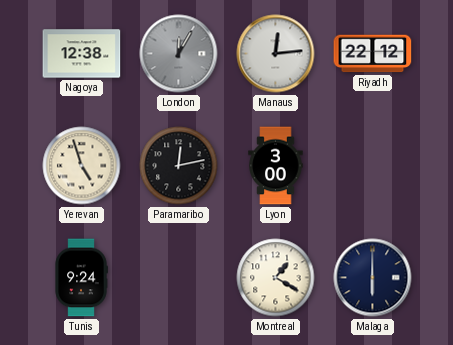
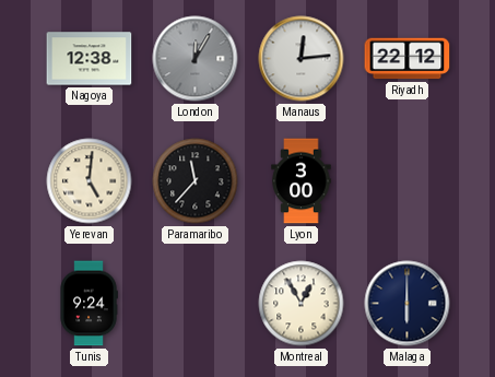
Yerevan: 4:57 -> 5:01
Paramaribo: 12:13 -> 11:37
Montreal: 1:20 -> 12:55
